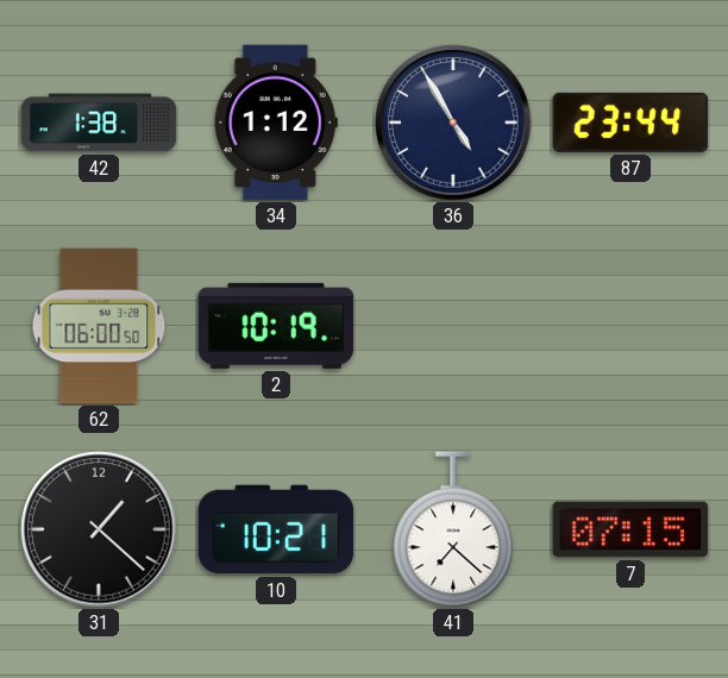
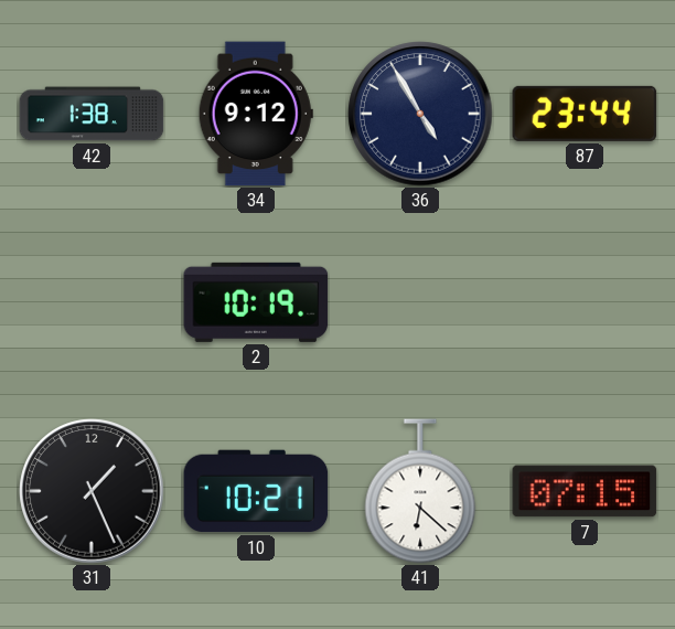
34: 1:12 -> 9:12
62: 06:00 -> none
31: 1:22 -> 1:26
41: 7:22 -> 6:22
